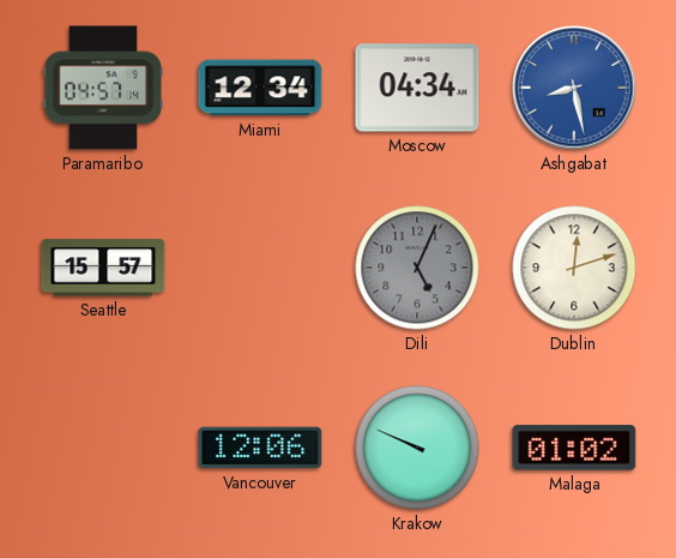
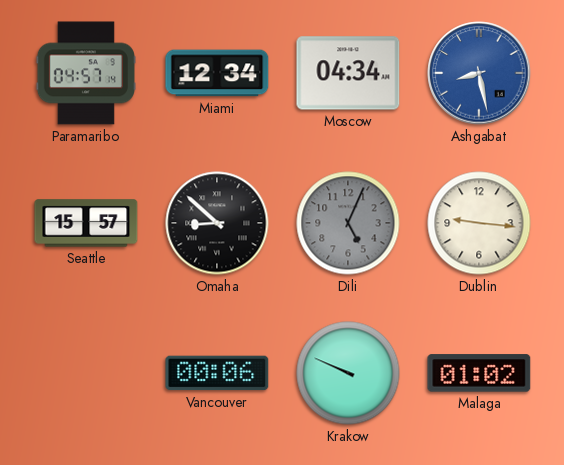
Omaha: none -> 8:52
Dublin: 12:12 -> 9:16
Vancouver: 12:06 -> 00:06
